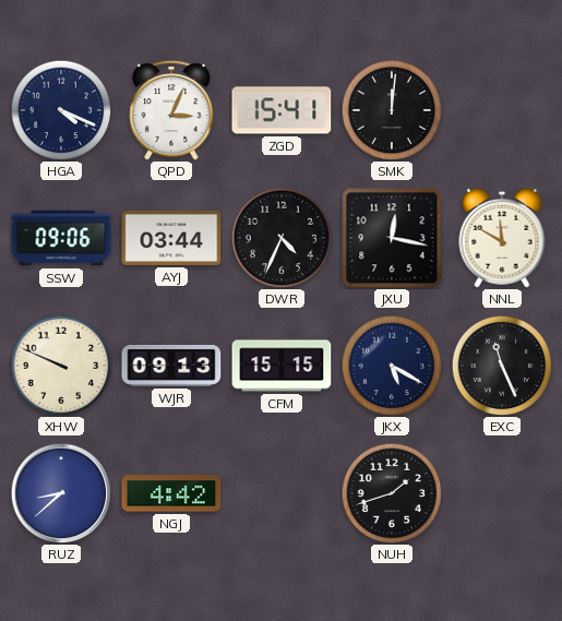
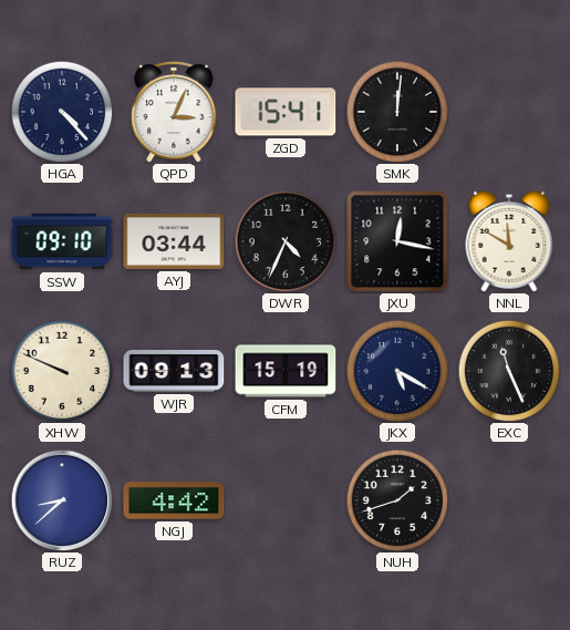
HGA: 4:19 -> 4:23
SSW: 09:06 -> 09:10
CFM: 15:15 -> 15:19
